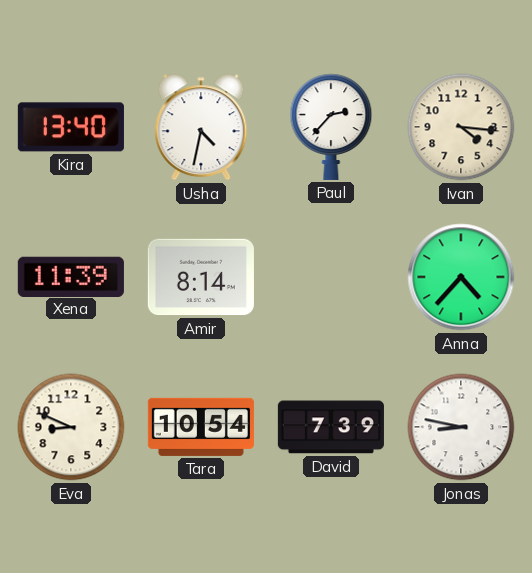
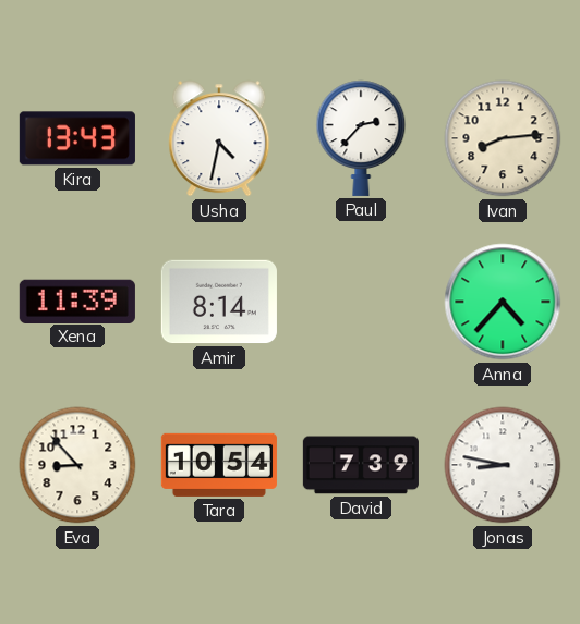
Kira: 13:40 -> 13:43
Ivan: 4:16 -> 8:14
Eva: 8:49 -> 8:53
